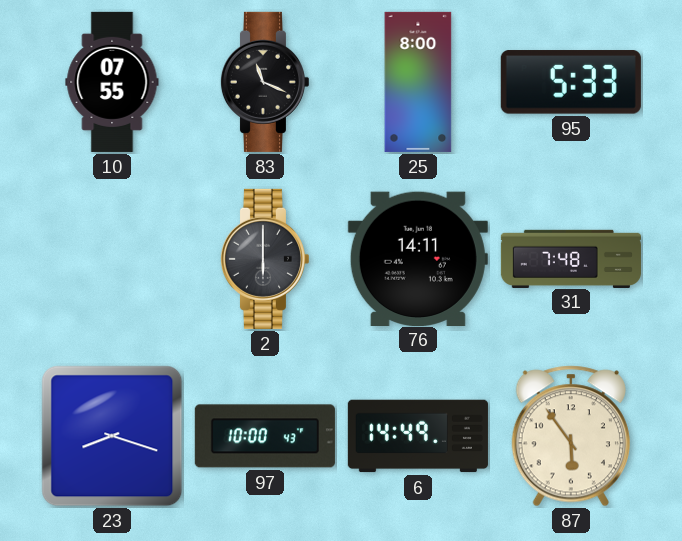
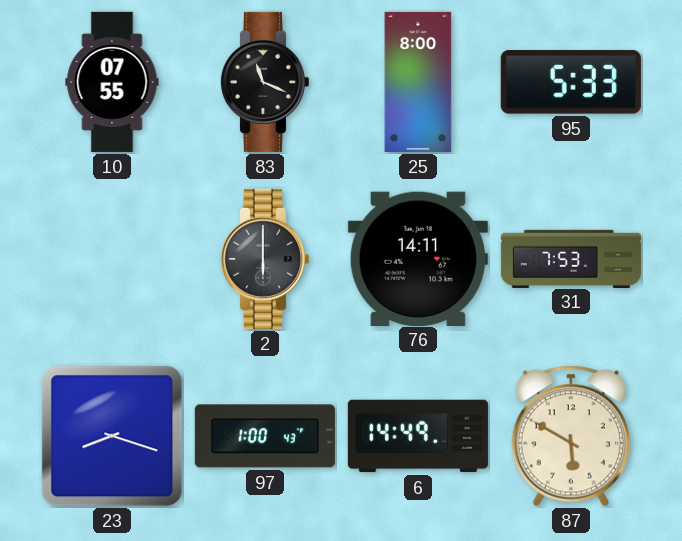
31: 7:48 -> 7:53
97: 10:00 -> 1:00
87: 5:54 -> 5:50
